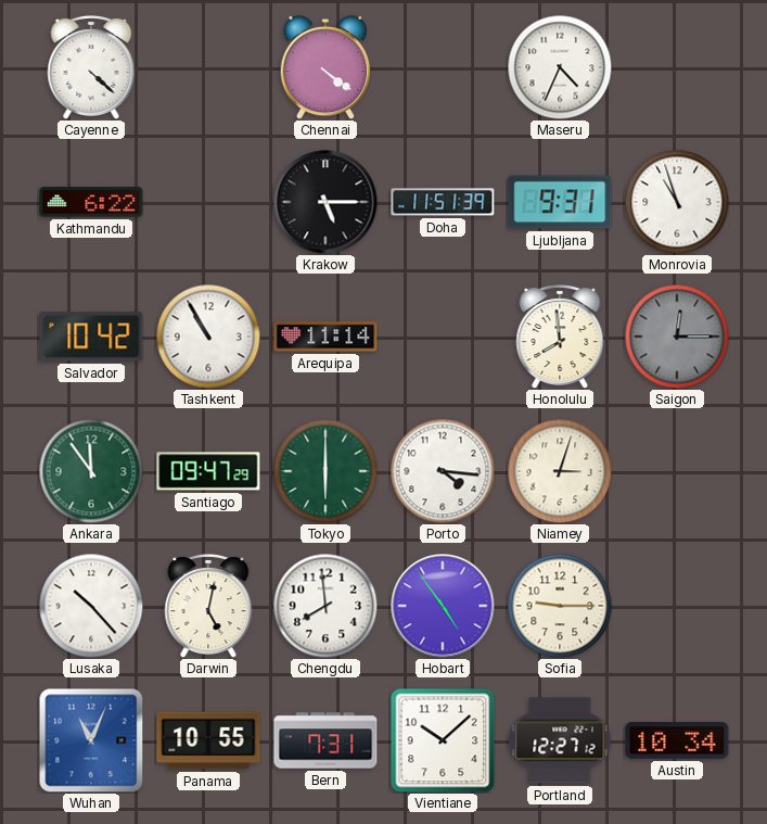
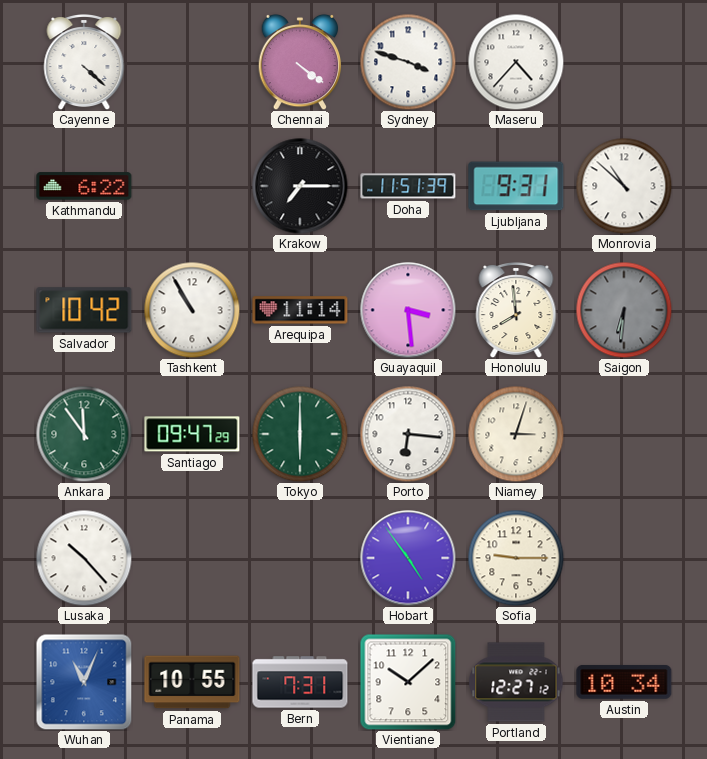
Sydney: none -> 3:48
Maseru: 4:34 -> 4:37
Krakow: 5:15 -> 7:15
Monrovia: 10:57 -> 10:52
Guayaquil: none -> 3:29
Saigon: 12:15 -> 6:31
Porto: 4:16 -> 6:16
Darwin: 5:02 -> none
Chengdu: 7:59 -> none
